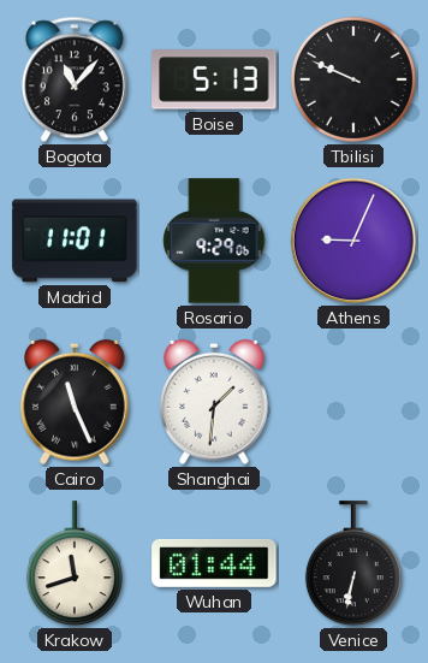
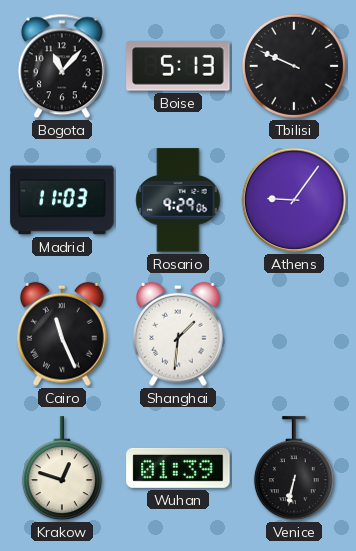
Madrid: 11:01 -> 11:03
Athens: 9:04 -> 9:06
Krakow: 11:42 -> 12:48
Wuhan: 01:44 -> 01:39
